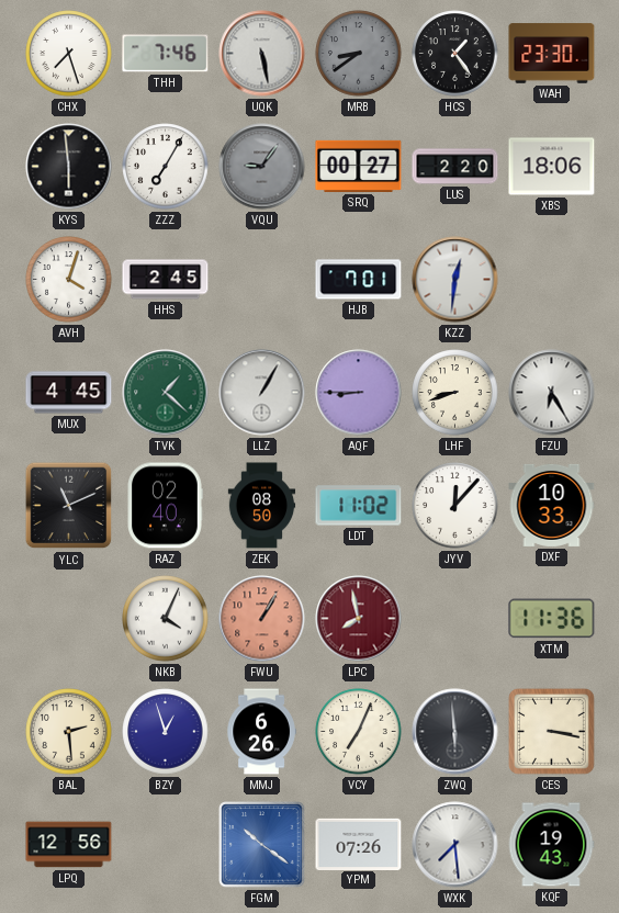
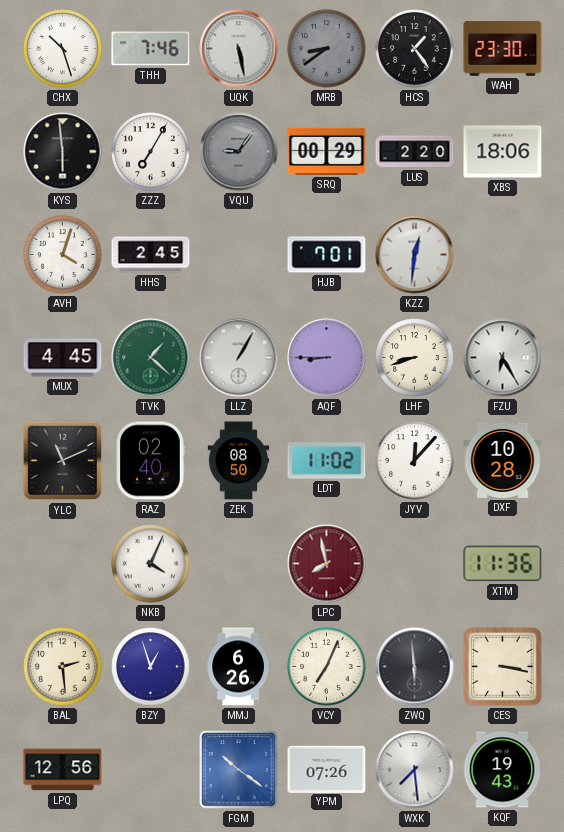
CHX: 7:27 -> 10:27
SRQ: 00:27 -> 00:29
DXF: 10:33 -> 10:28
FWU: 1:05 -> none
